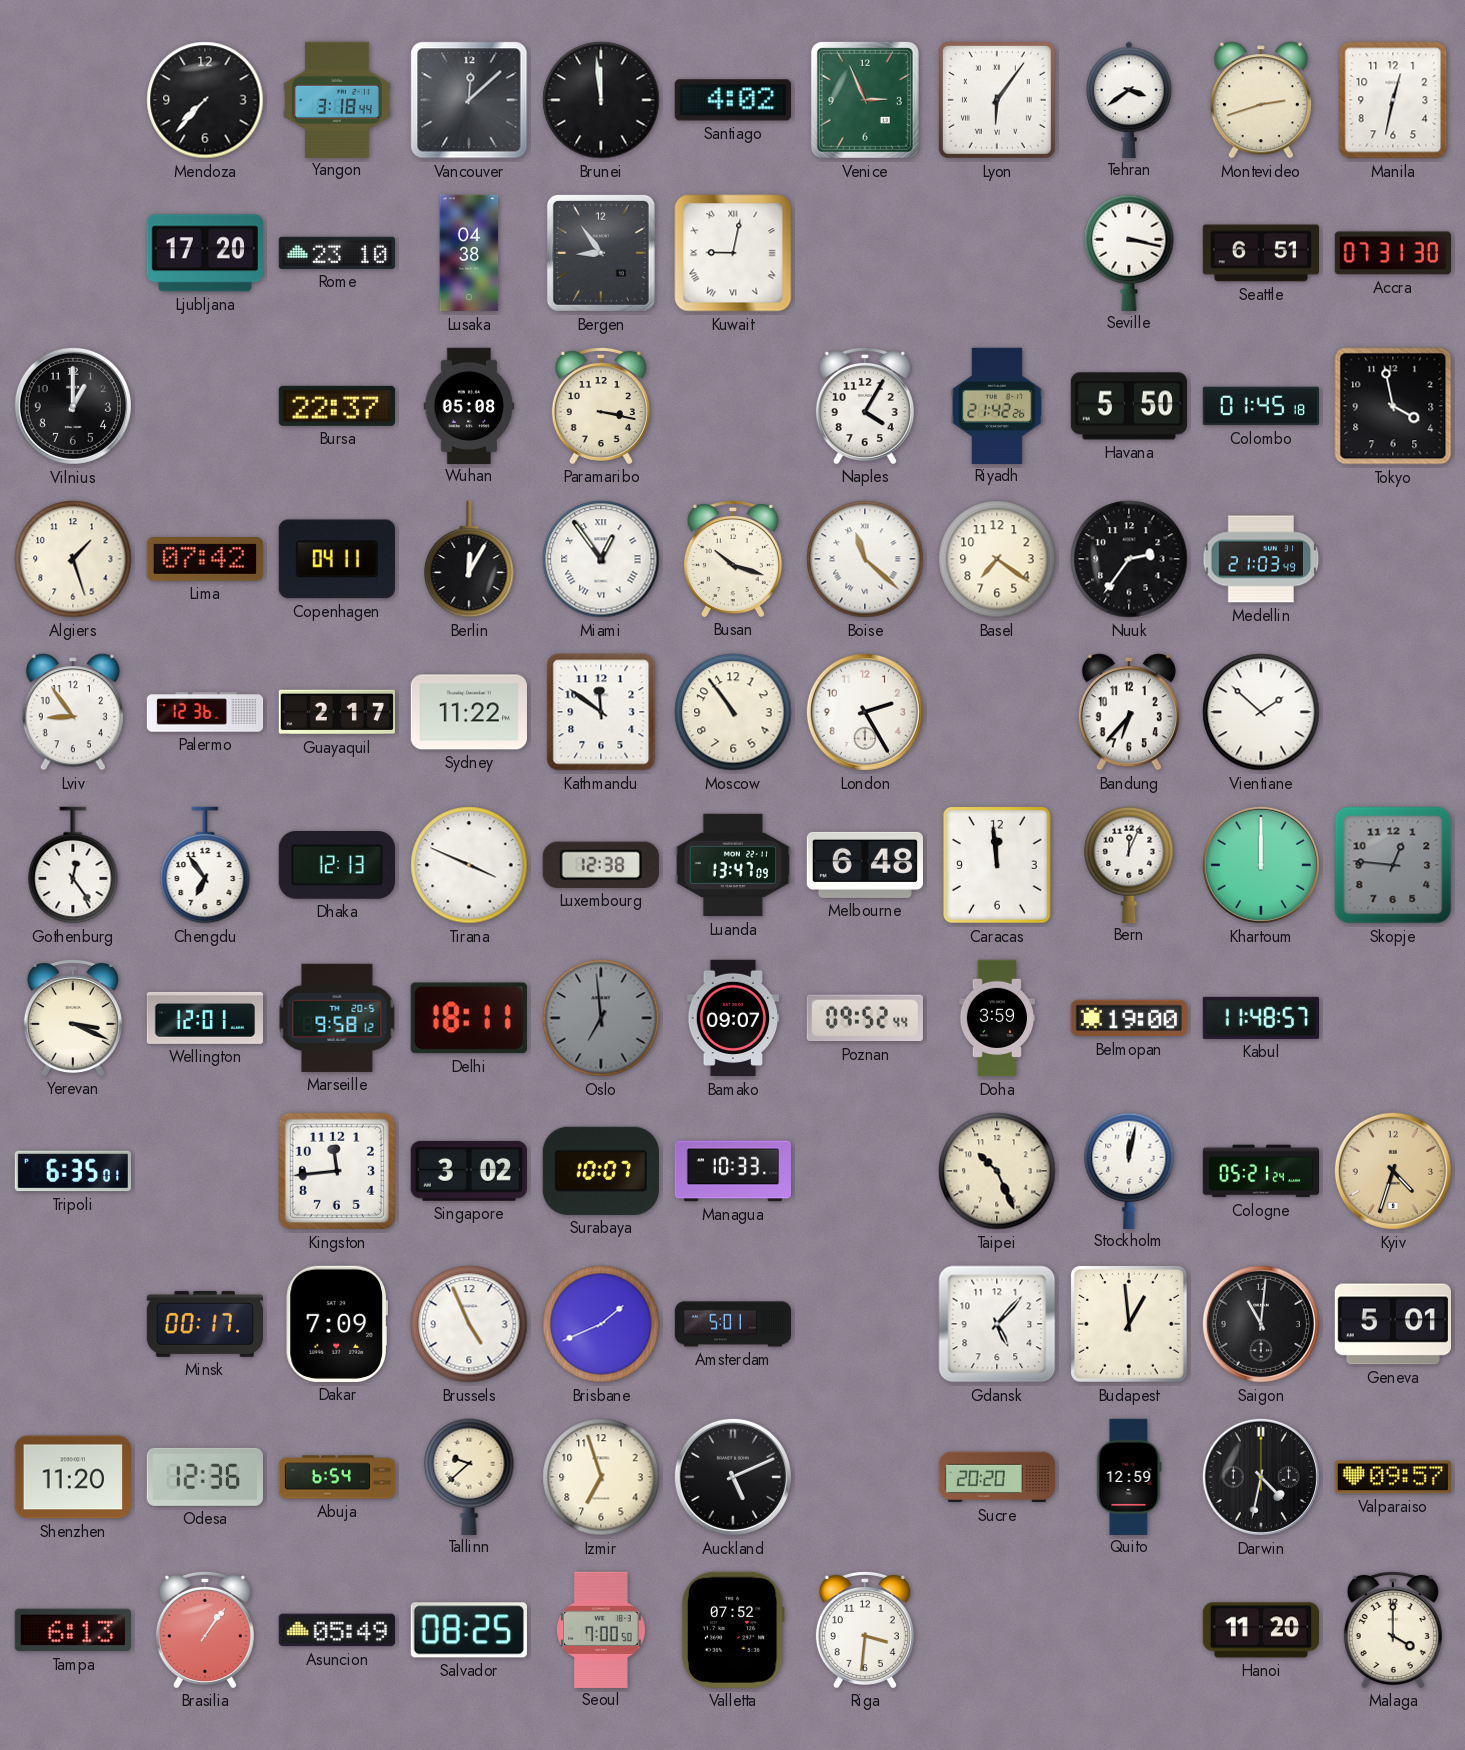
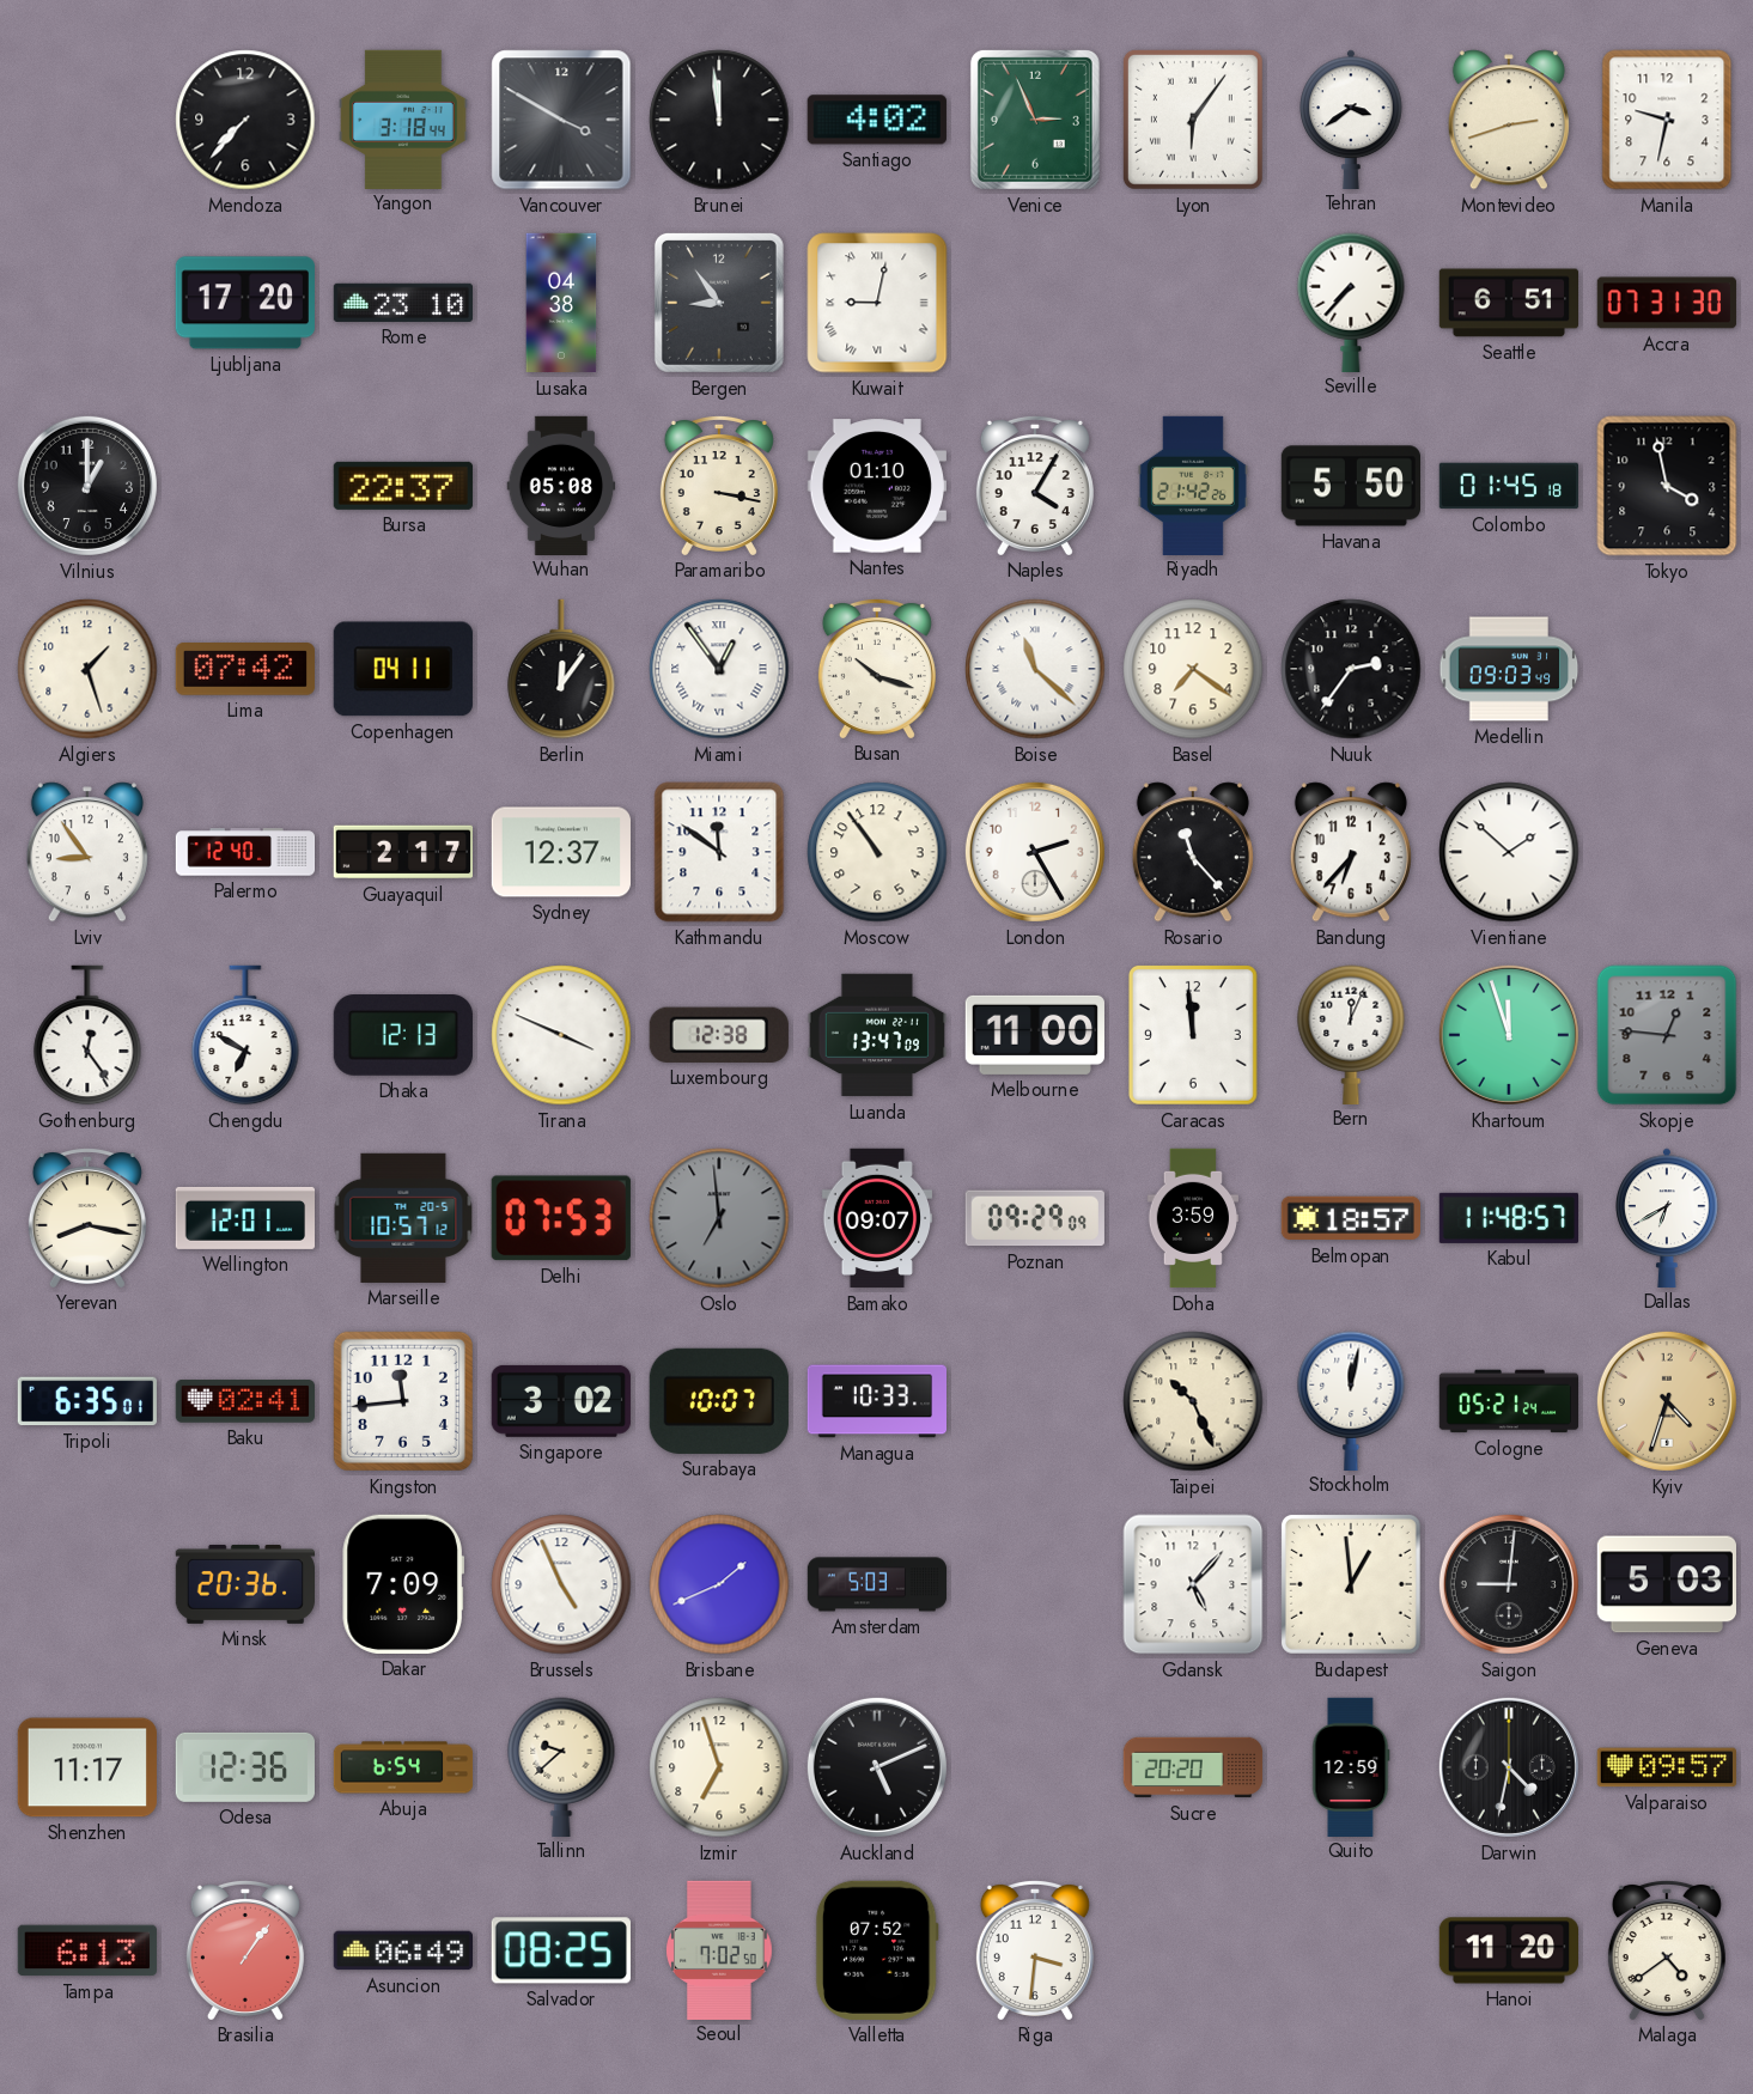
Vancouver: 12:08 -> 3:50
Manila: 12:32 -> 9:32
Seville: 3:17 -> 7:37
Nantes: none -> 01:10
Berlin: 12:05 -> 12:06
Medellin: 21:03 -> 09:03
Palermo: 12:36 -> 12:40
Sydney: 11:22 -> 12:37
Rosario: none -> 11:23
Chengdu: 6:54 -> 6:50
Melbourne: 6:48 -> 11:00
Khartoum: 12:00 -> 11:57
Yerevan: 3:19 -> 8:17
Marseille: 9:58 -> 10:57
Delhi: 18:11 -> 07:53
Poznan: 09:52 -> 09:29
Belmopan: 19:00 -> 18:57
Dallas: none -> 6:40
Baku: none -> 02:41
Minsk: 00:17 -> 20:36
Amsterdam: 5:01 -> 5:03
Saigon: 11:01 -> 9:01
Geneva: 5:01 -> 5:03
Shenzhen: 11:20 -> 11:17
Asuncion: 05:49 -> 06:49
Seoul: 7:00 -> 7:02
Malaga: 4:00 -> 4:39
